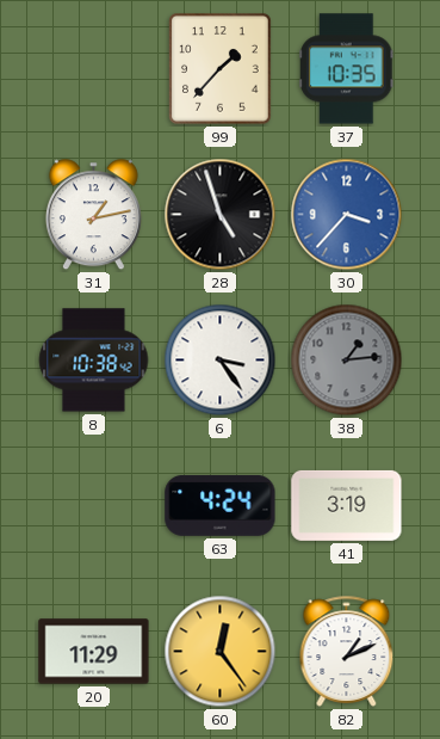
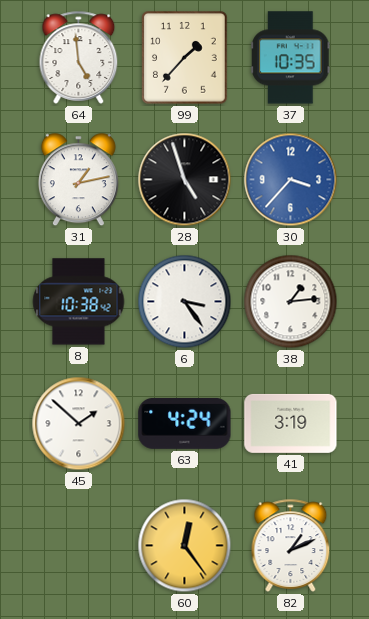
64: none -> 4:59
38 dial: grey -> white
45: none -> 1:52
20: 11:29 -> none
